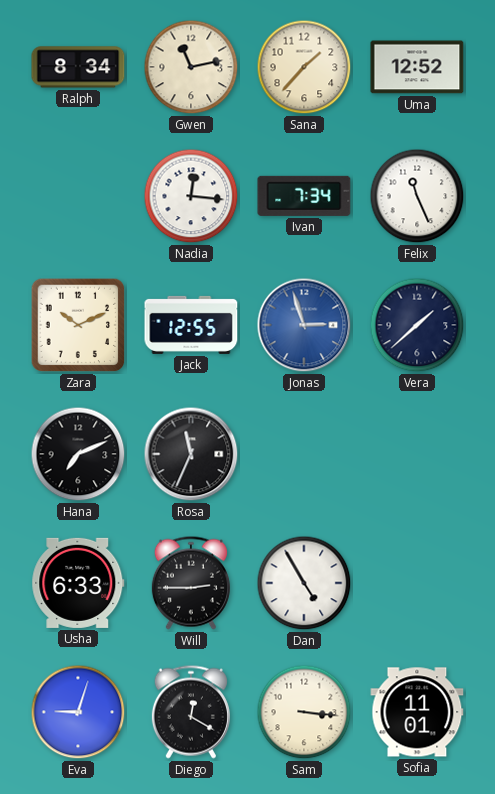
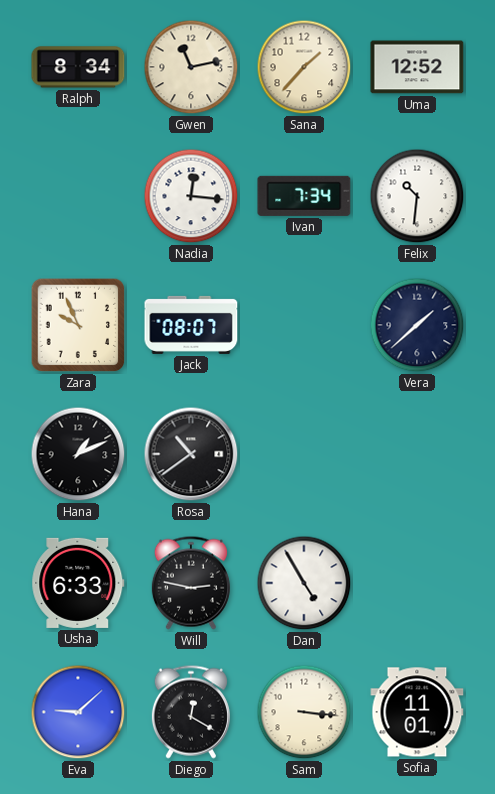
Felix: 11:26 -> 10:31
Zara: 10:11 -> 9:56
Jack: 12:55 -> 08:07
Jonas: 2:57 -> none
Hana: 7:11 -> 1:11
Rosa: 11:34 -> 10:39
Will: 2:45 -> 2:47
Eva: 9:03 -> 9:08
